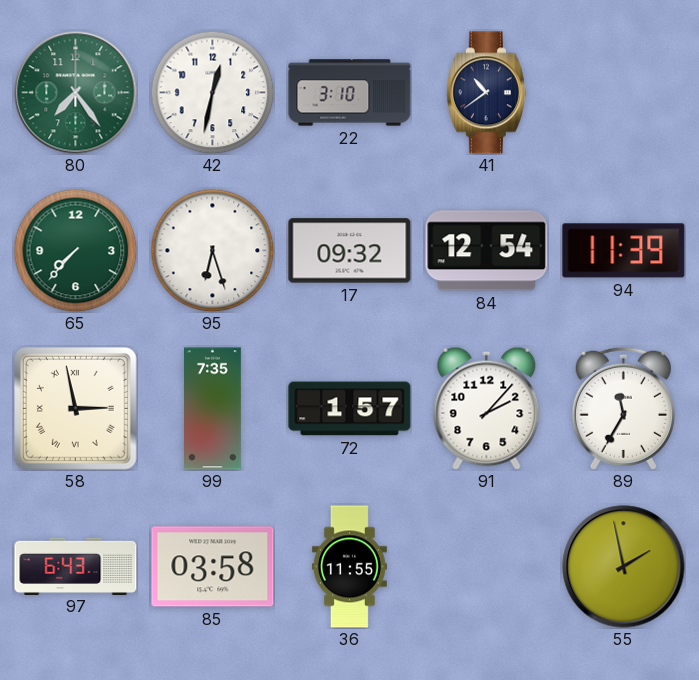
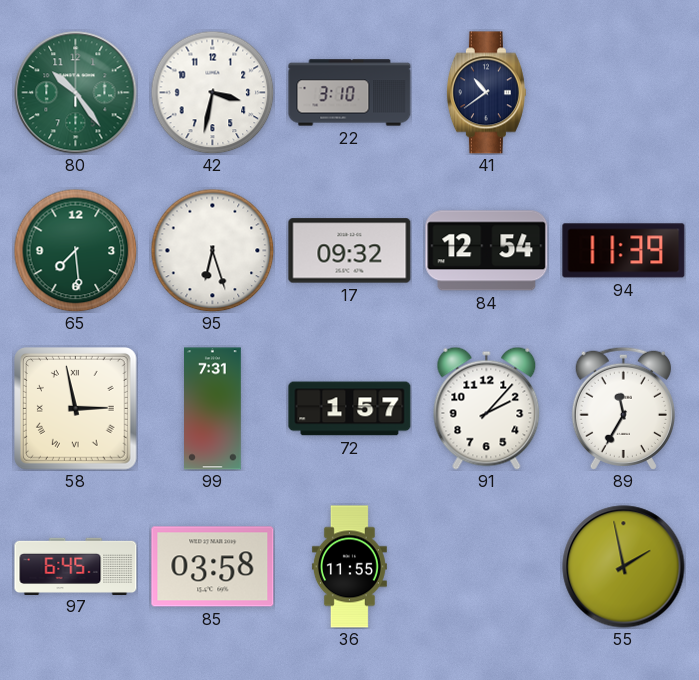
80: 7:24 -> 10:24
42: 12:32 -> 3:32
65: 7:37 -> 7:29
99: 7:35 -> 7:31
97: 6:43 -> 6:45
